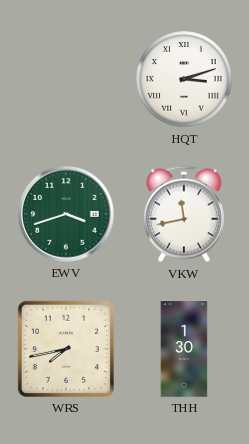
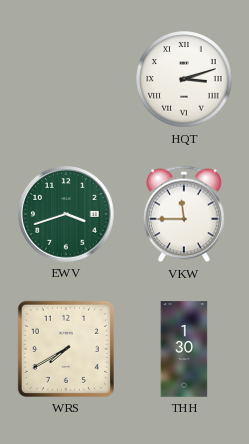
VKW: 11:43 -> 11:45
WRS: 7:43 -> 7:40
